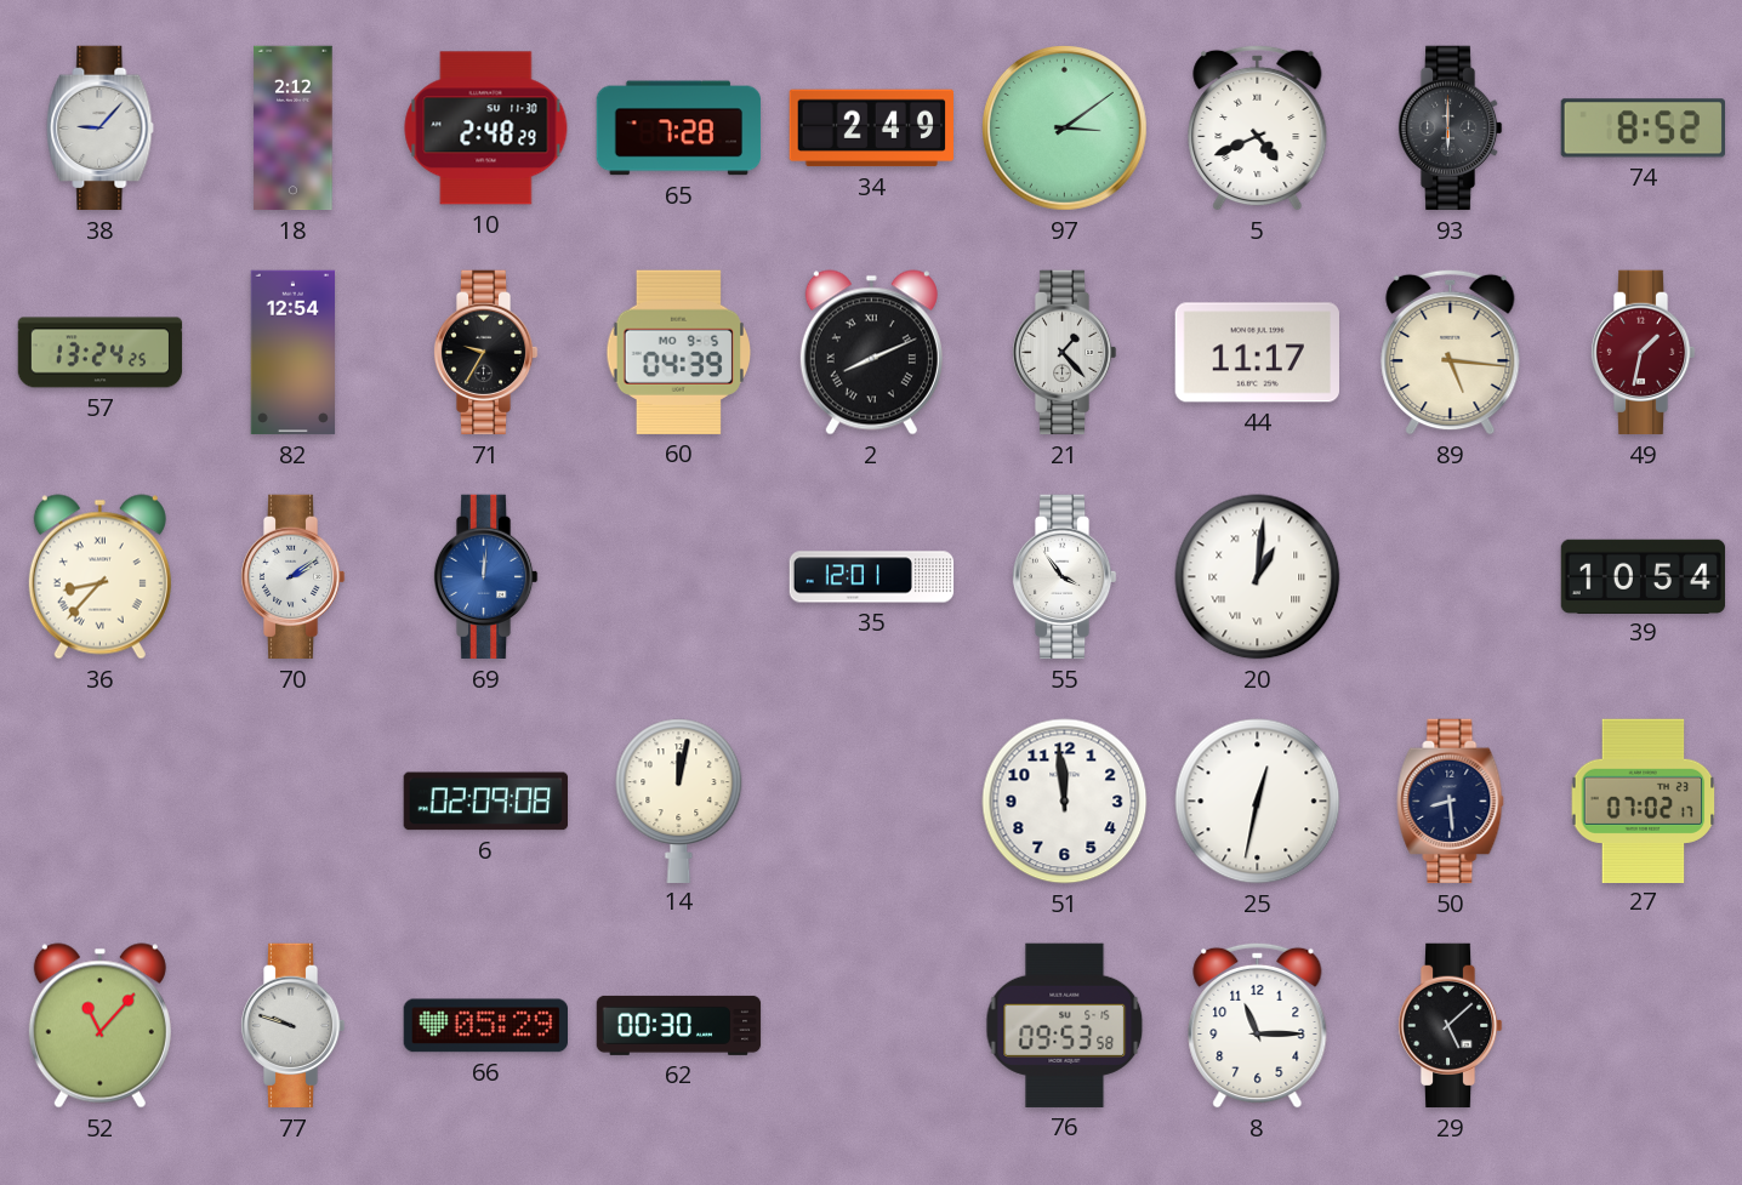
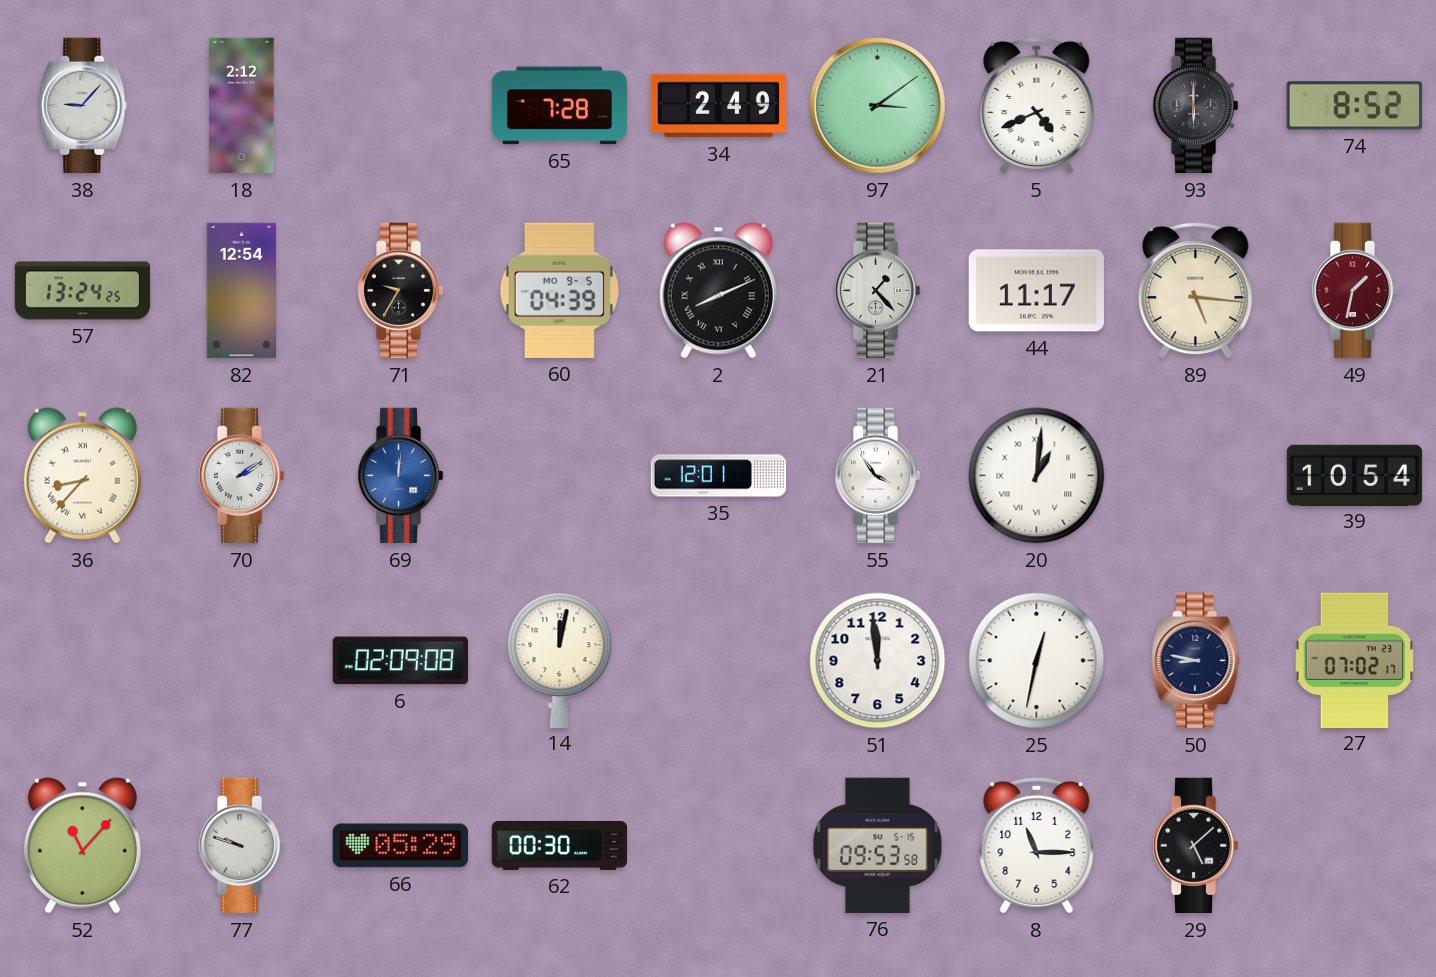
10: 2:48 -> none
50: 8:29 -> 8:47
